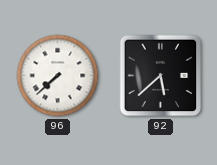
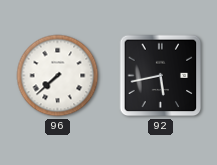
92: 5:38 -> 5:43
